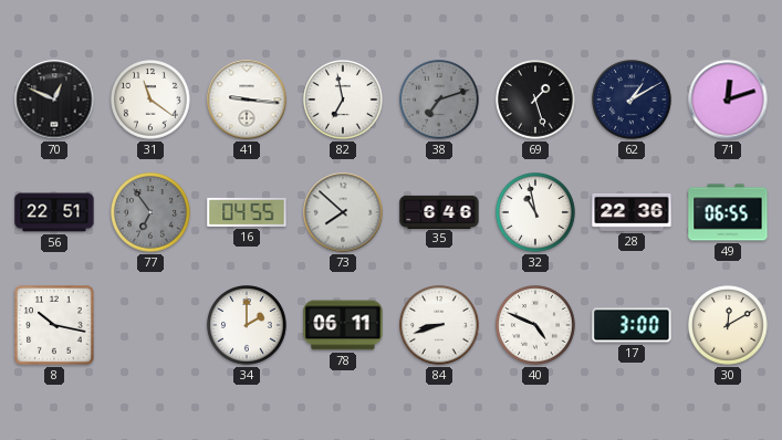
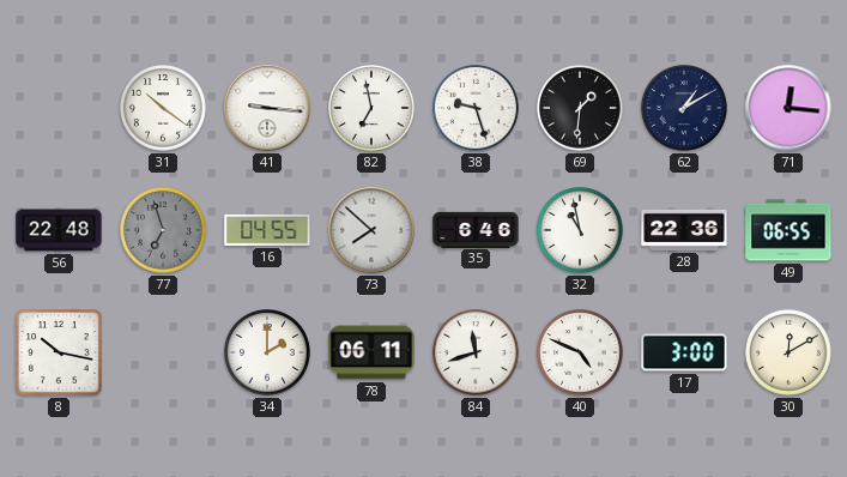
70: 12:49 -> none
31: 11:21 -> 10:21
38: 7:12 -> 9:27
38 dial: grey -> white
69: 1:27 -> 1:31
71: 12:12 -> 12:16
56: 22:51 -> 22:48
77: 6:54 -> 6:57
84: 8:42 -> 11:42
